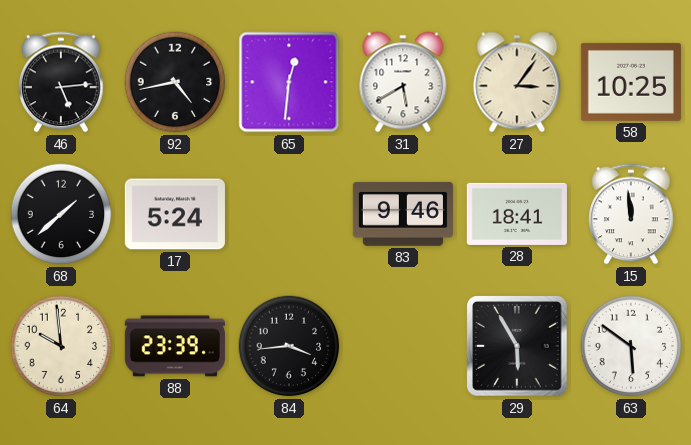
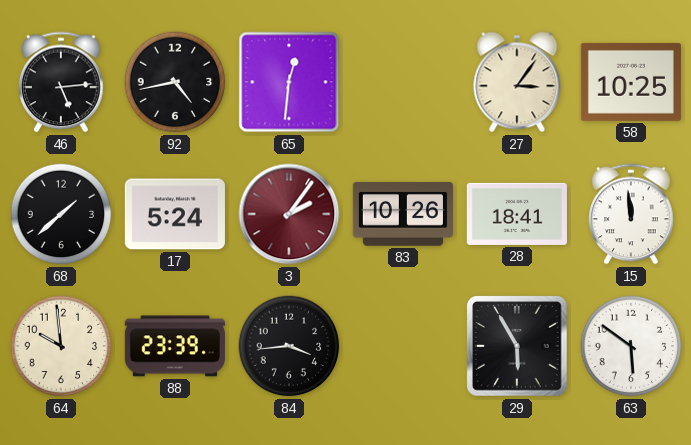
31: 5:40 -> none
3: none -> 2:06
83: 9:46 -> 10:26
